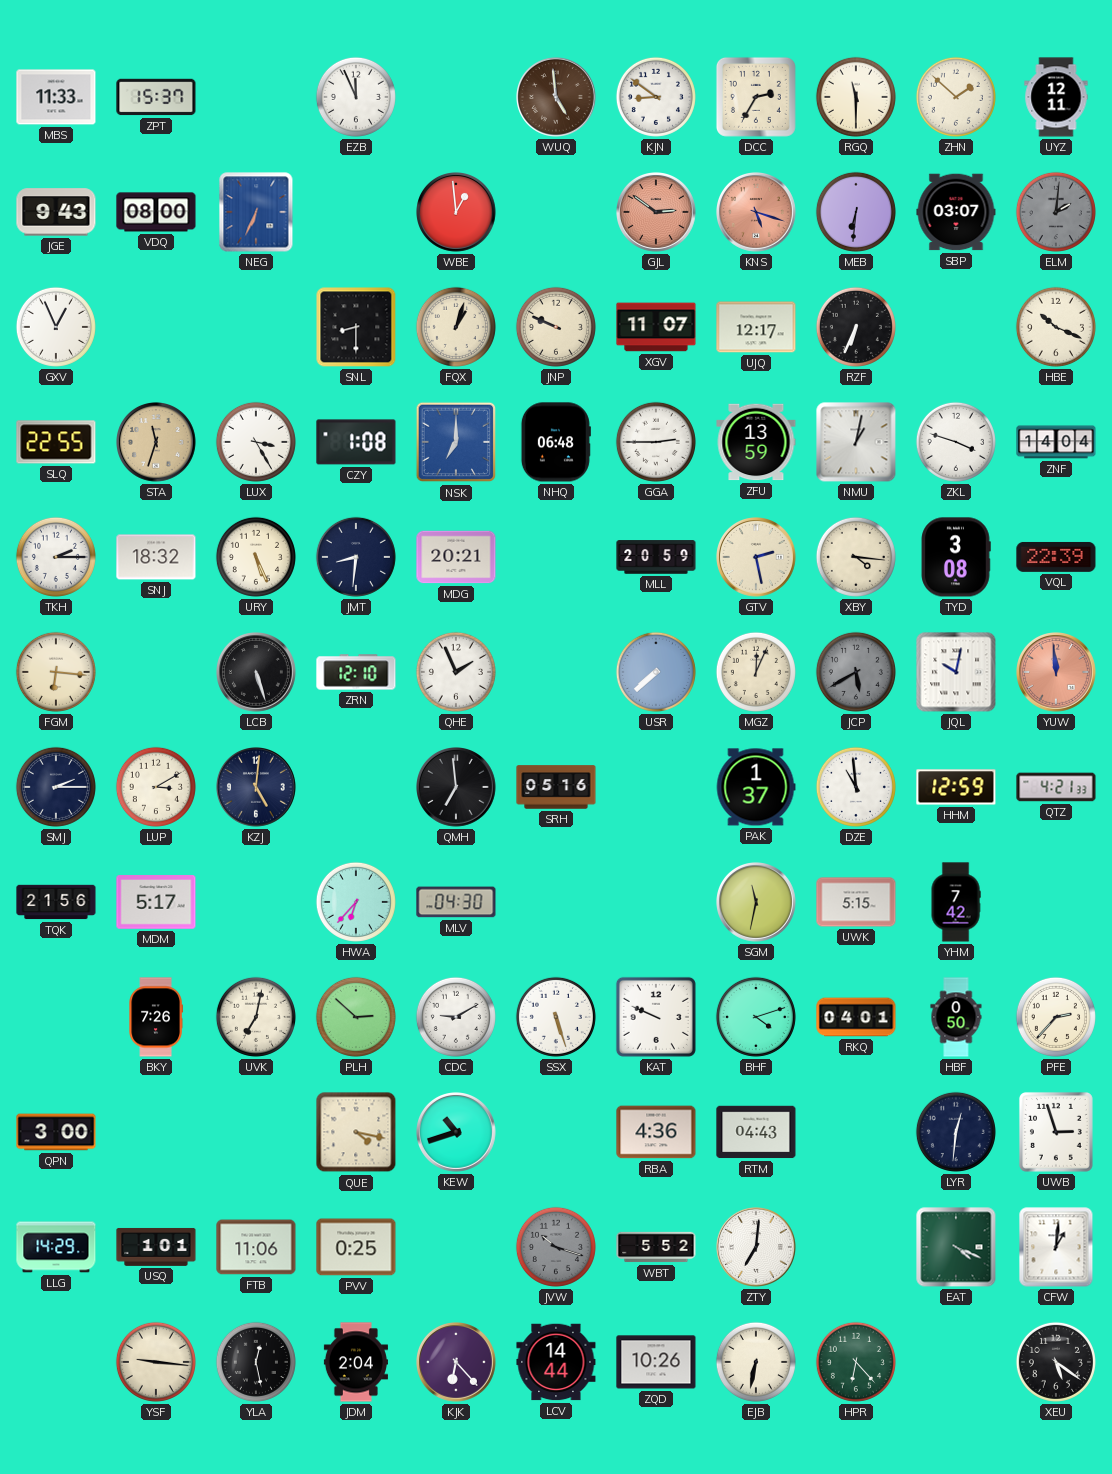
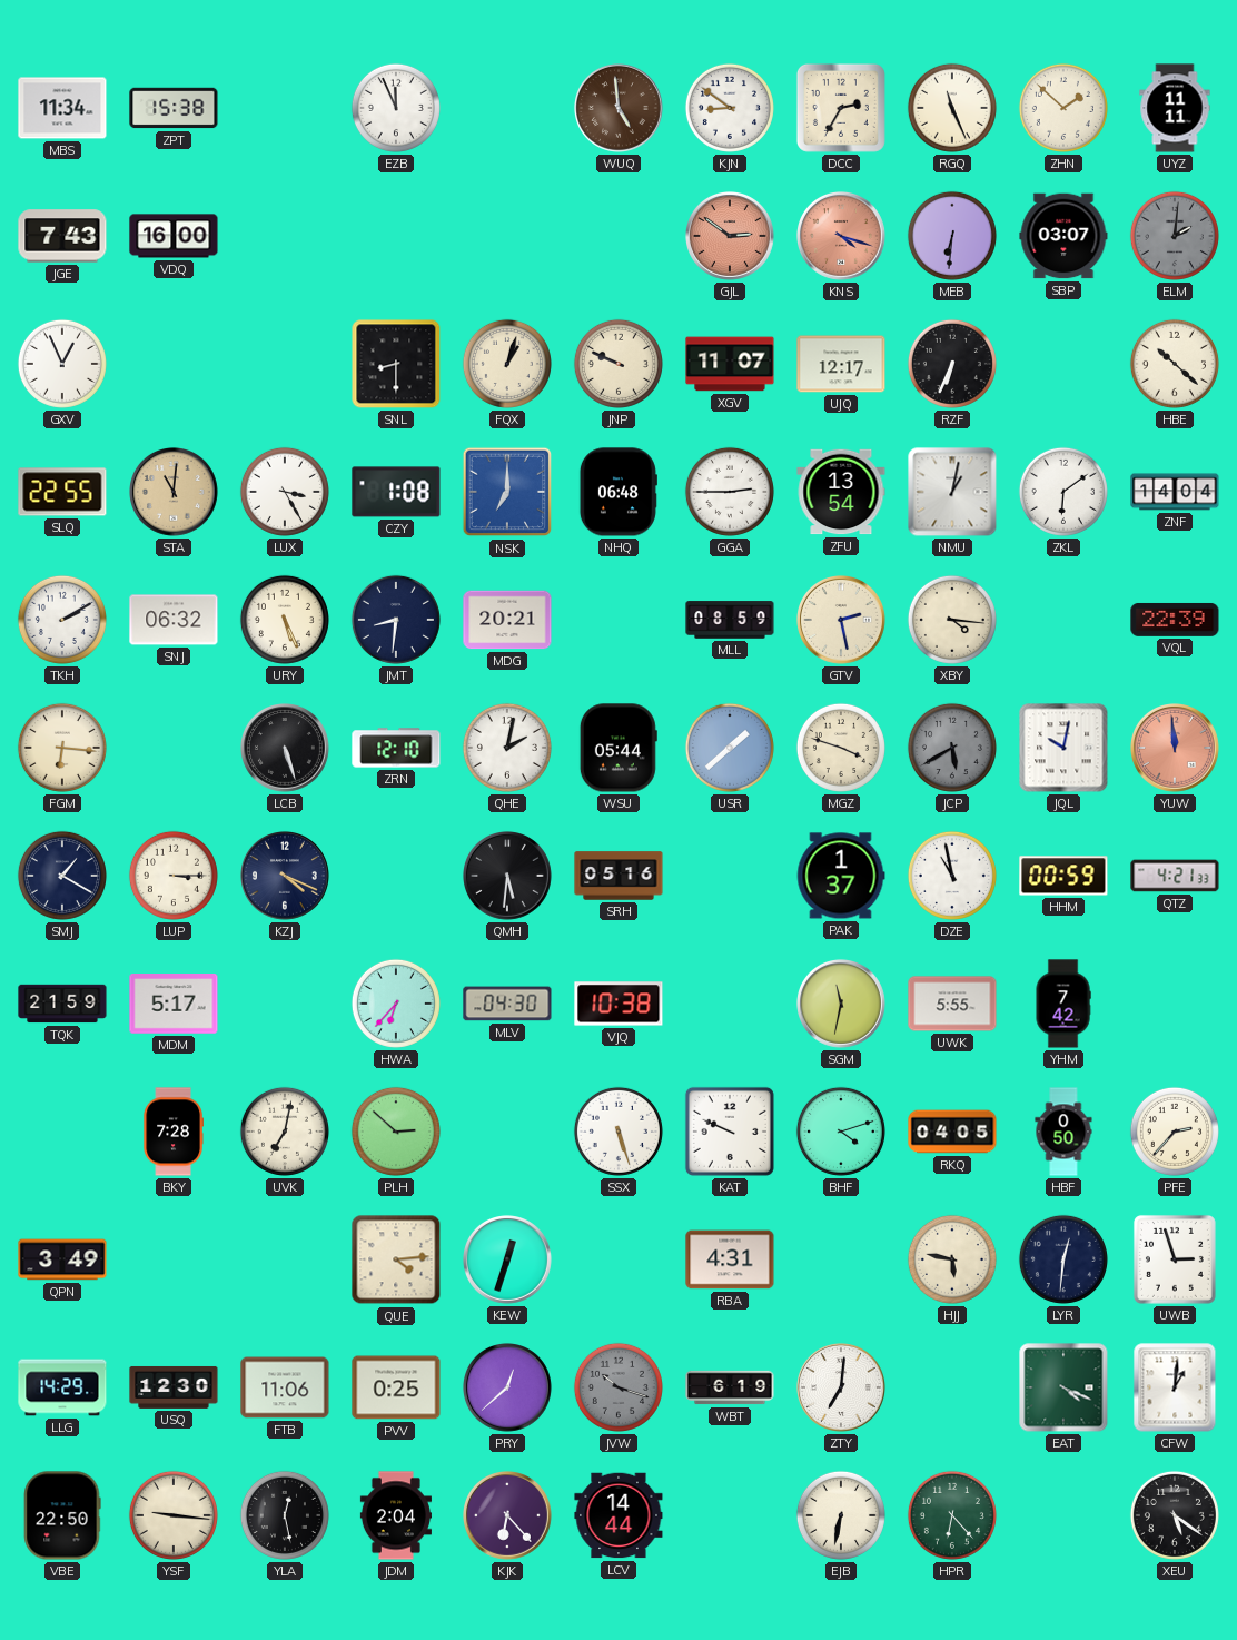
MBS: 11:33 -> 11:34
ZPT: 15:37 -> 15:38
RGQ: 11:30 -> 11:26
UYZ: 12:11 -> 11:11
JGE: 9:43 -> 7:43
VDQ: 08:00 -> 16:00
NEG: 6:34 -> none
WBE: 12:59 -> none
KNS: 5:18 -> 4:18
HBE: 10:19 -> 10:22
STA: 11:33 -> 11:01
ZFU: 13:59 -> 13:54
ZKL: 3:48 -> 6:09
TKH: 2:15 -> 2:10
SNJ: 18:32 -> 06:32
MLL: 20:59 -> 08:59
TYD: 3:08 -> none
QHE: 1:56 -> 2:02
WSU: none -> 05:44
USR: 7:38 -> 1:38
MGZ: 12:04 -> 3:48
SMJ: 2:15 -> 1:20
LUP: 3:10 -> 3:15
KZJ: 5:01 -> 4:19
QMH: 6:59 -> 5:31
DZE: 10:59 -> 10:58
HHM: 12:59 -> 00:59
TQK: 21:56 -> 21:59
VJQ: none -> 10:38
UWK: 5:15 -> 5:55
BKY: 7:26 -> 7:28
CDC: 9:10 -> none
RKQ: 04:01 -> 04:05
QPN: 3:00 -> 3:49
QUE: 4:17 -> 4:14
KEW: 10:42 -> 12:33
RBA: 4:36 -> 4:31
RTM: 04:43 -> none
HJJ: none -> 5:47
USQ: 1:01 -> 12:30
PRY: none -> 12:38
WBT: 5:52 -> 6:19
VBE: none -> 22:50
ZQD: 10:26 -> none
